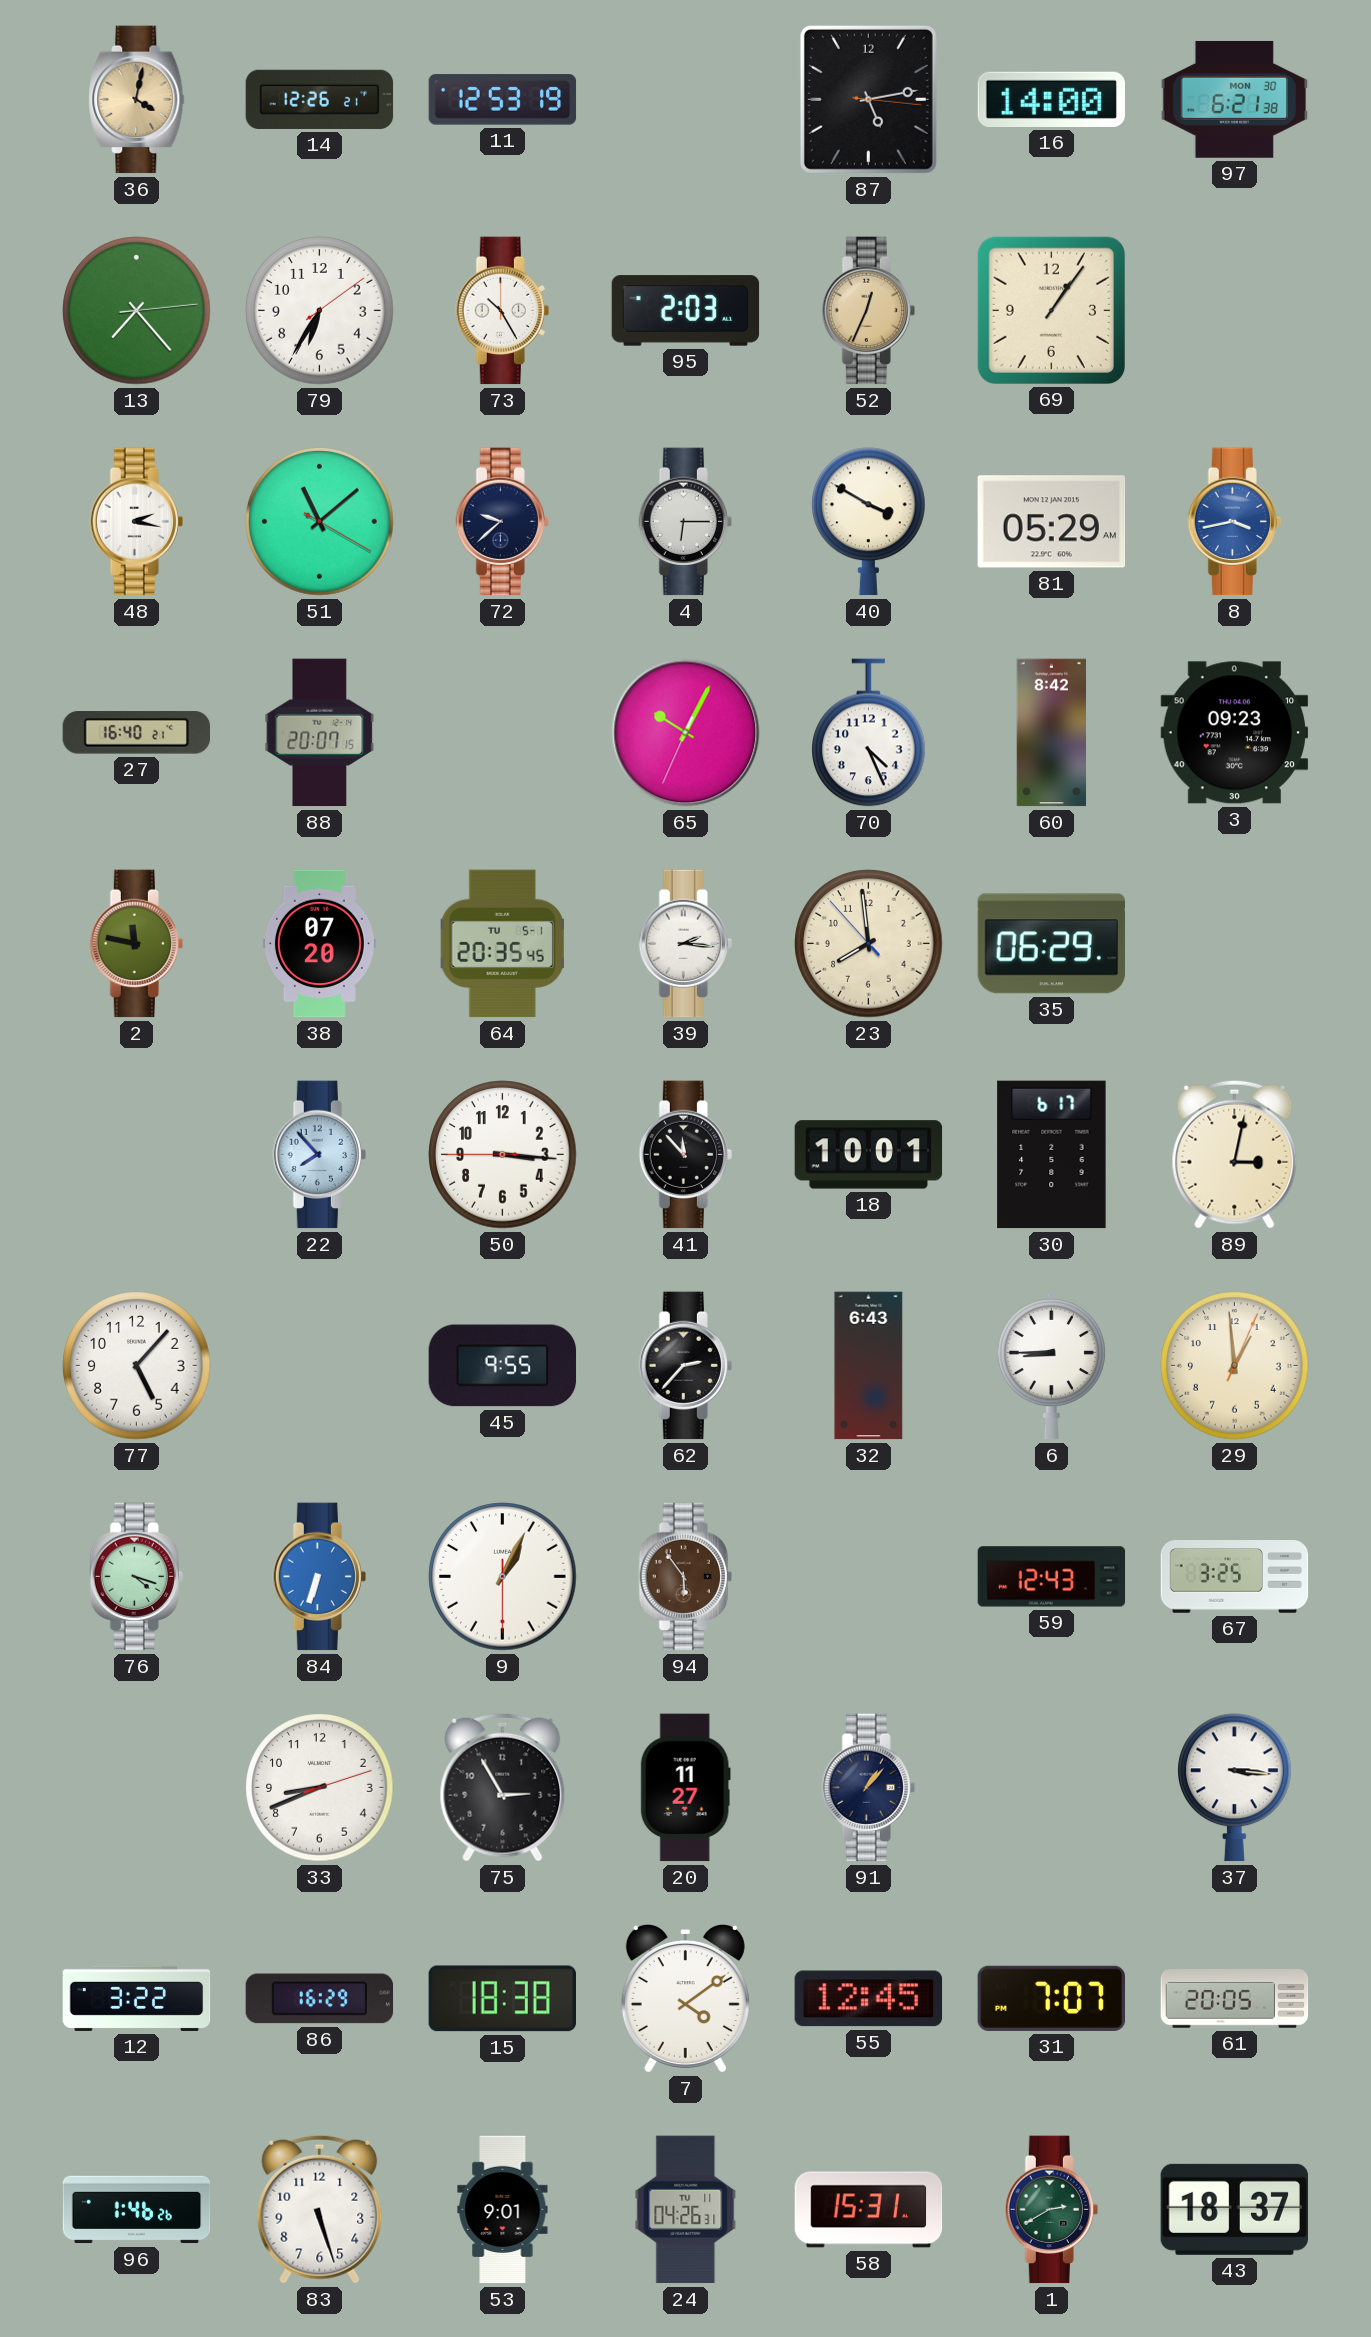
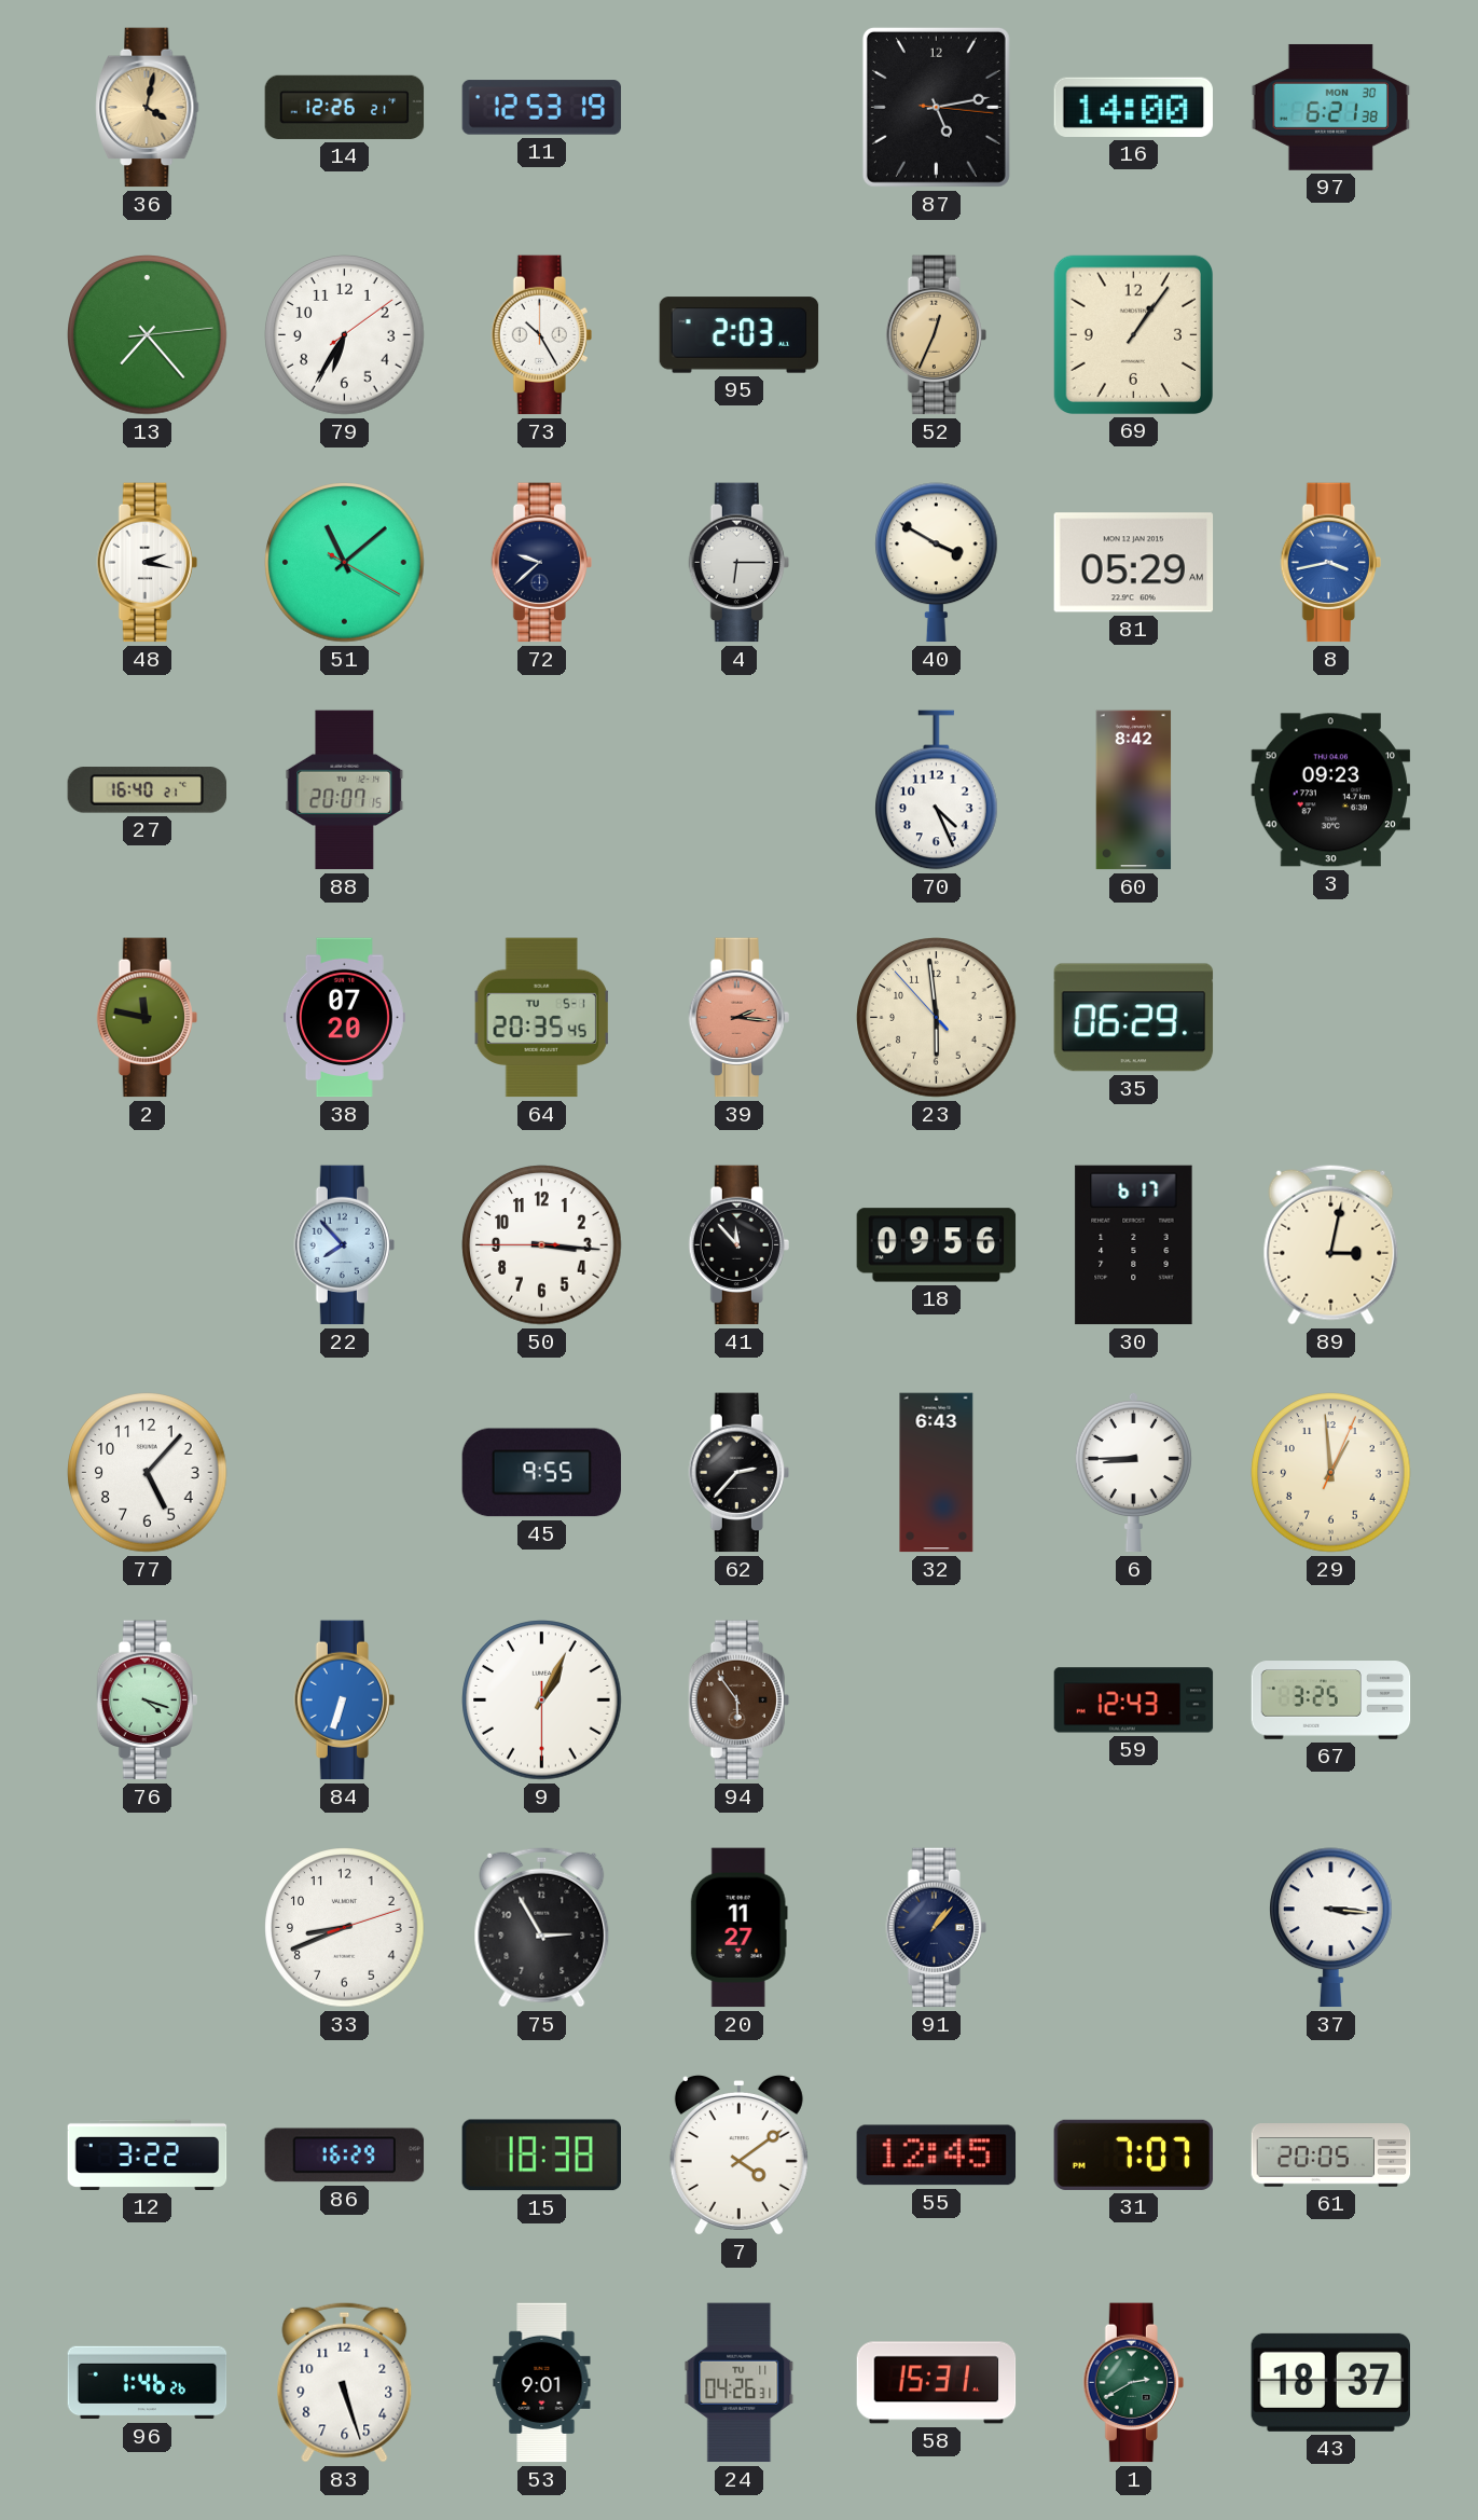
65: 10:04 -> none
39 dial: white -> salmon
23: 7:58 -> 5:58
18: 10:01 -> 09:56
